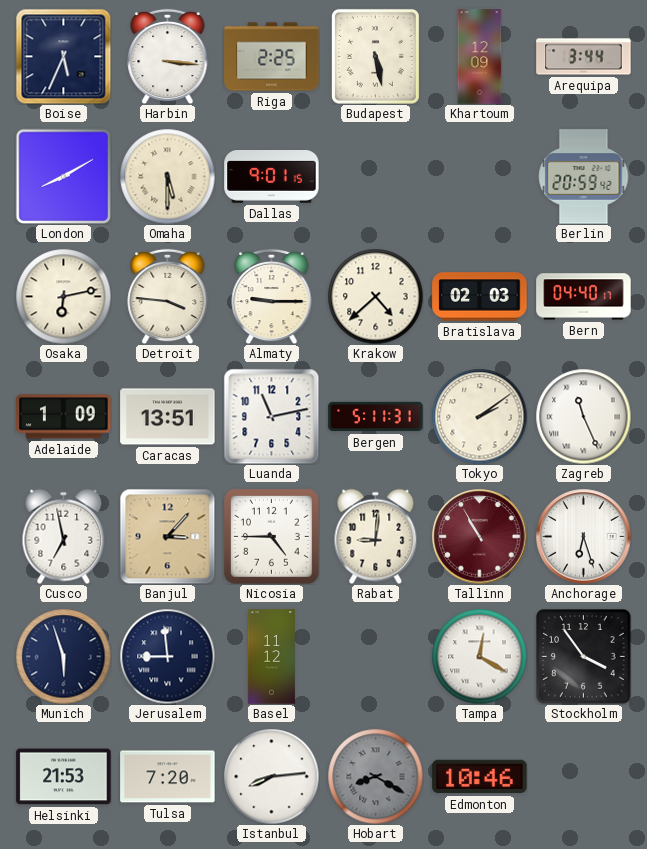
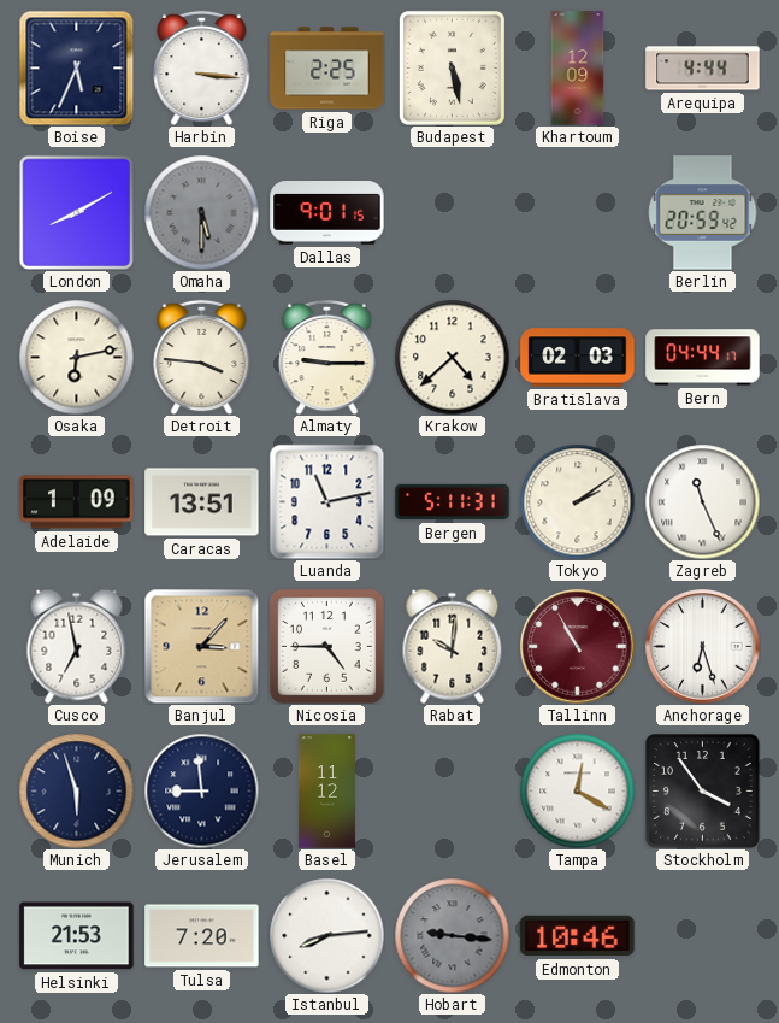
Arequipa: 3:44 -> 4:44
Omaha dial: cream -> grey
Bern: 04:40 -> 04:44
Rabat: 9:01 -> 10:01
Hobart: 8:20 -> 9:16
